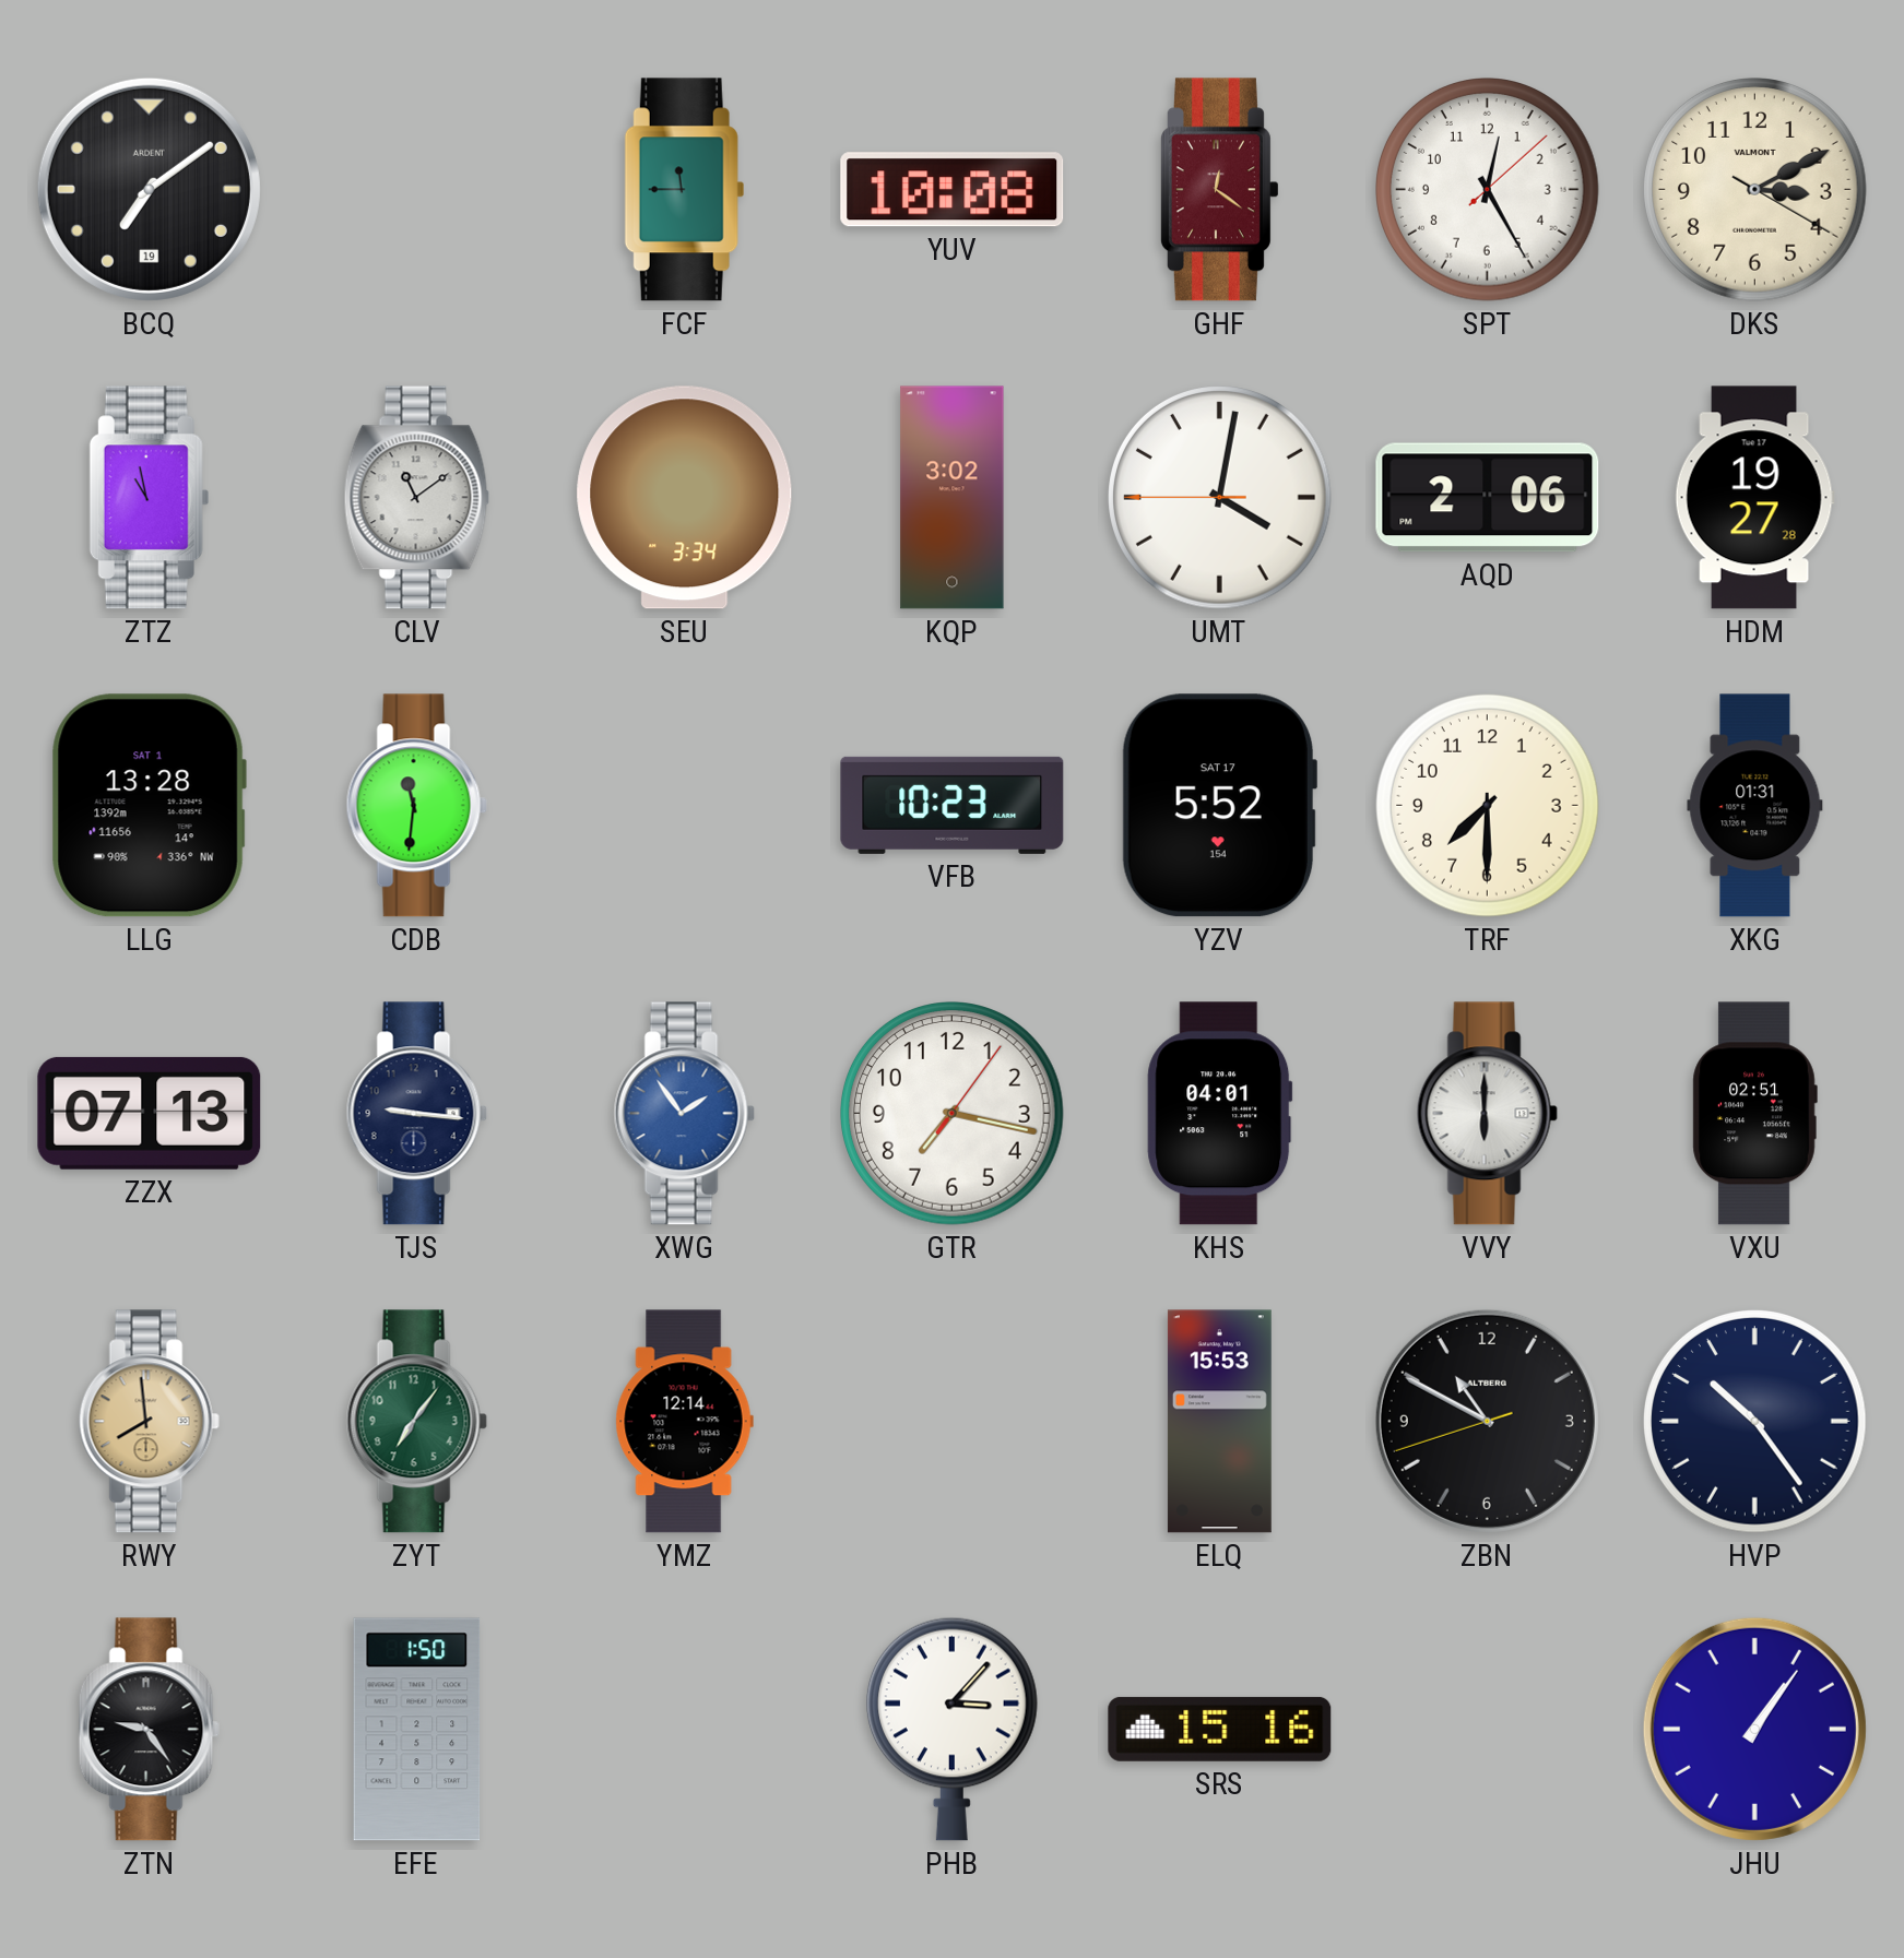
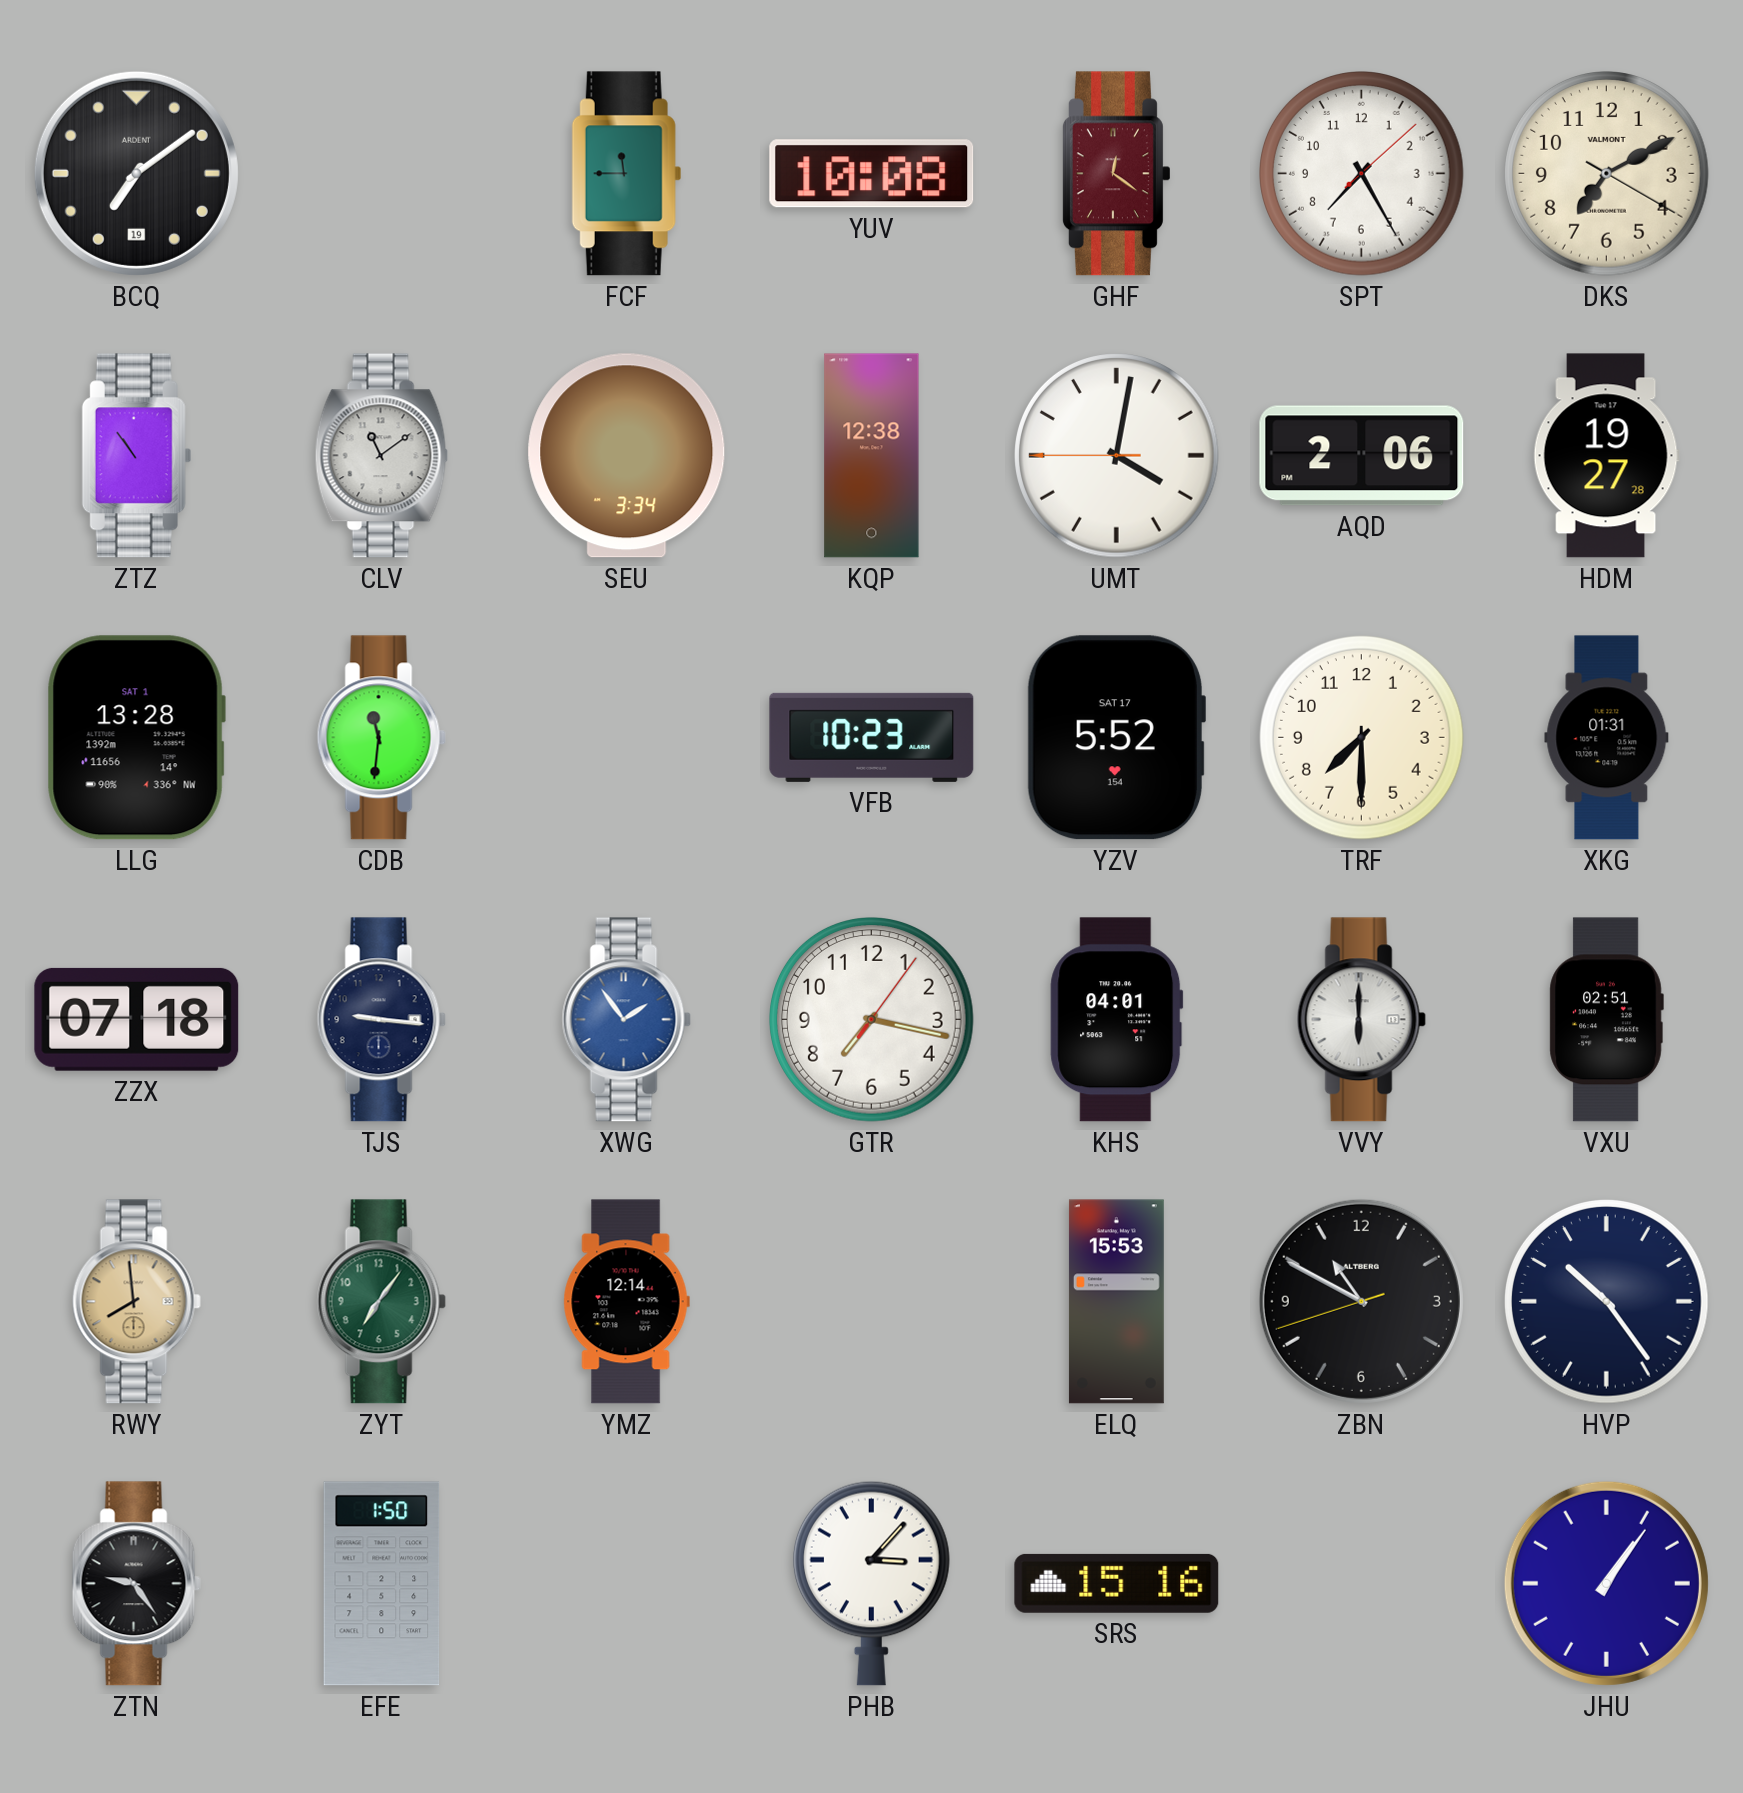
SPT: 12:25 -> 7:25
DKS: 3:10 -> 7:10
ZTZ: 10:58 -> 10:54
KQP: 3:02 -> 12:38
ZZX: 07:13 -> 07:18
